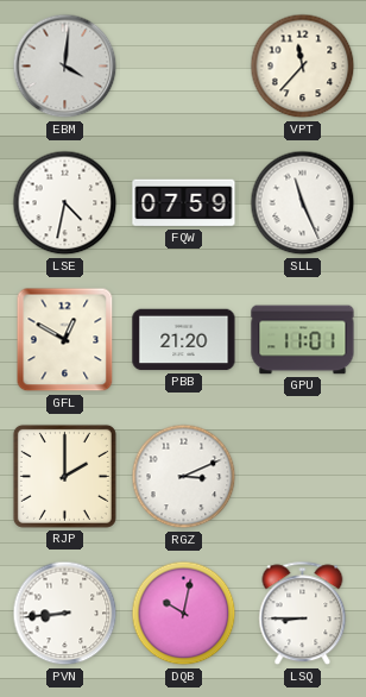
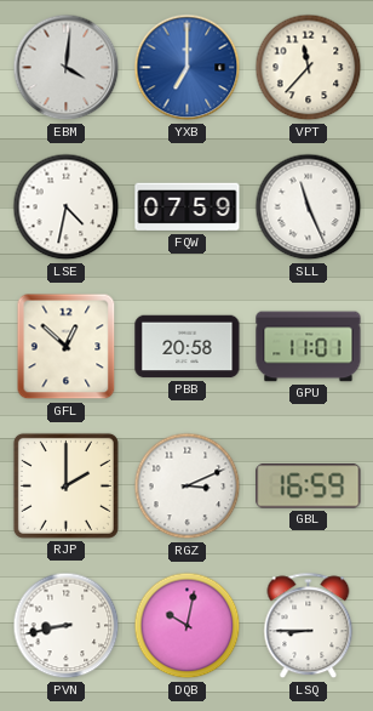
YXB: none -> 7:00
GFL: 12:50 -> 12:52
PBB: 21:20 -> 20:58
GBL: none -> 16:59
PVN: 8:44 -> 8:43
